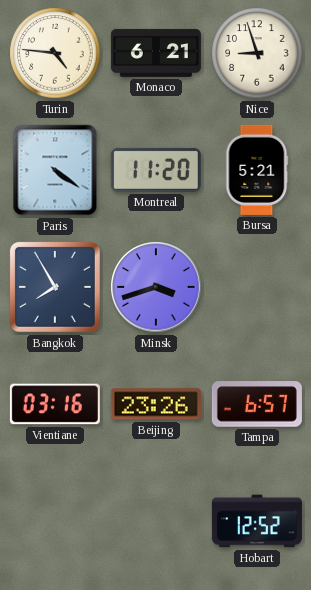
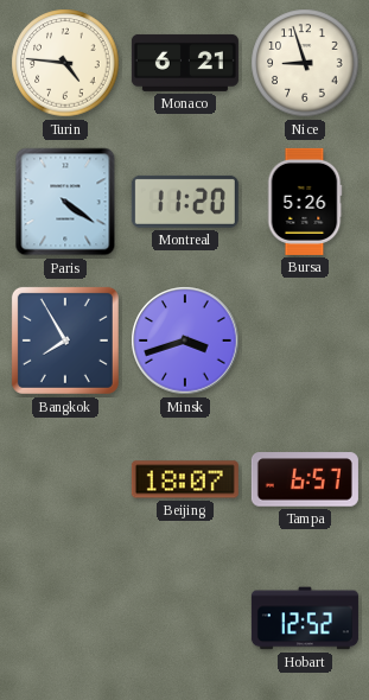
Bursa: 5:21 -> 5:26
Vientiane: 03:16 -> none
Beijing: 23:26 -> 18:07
